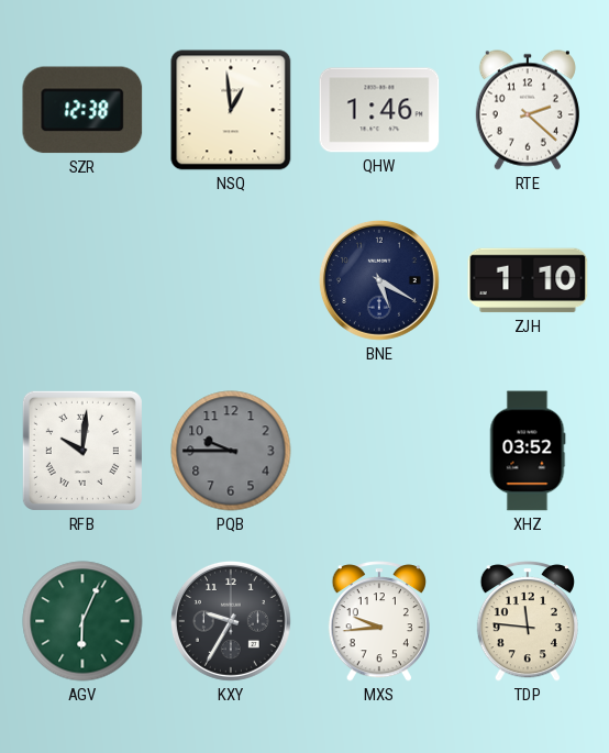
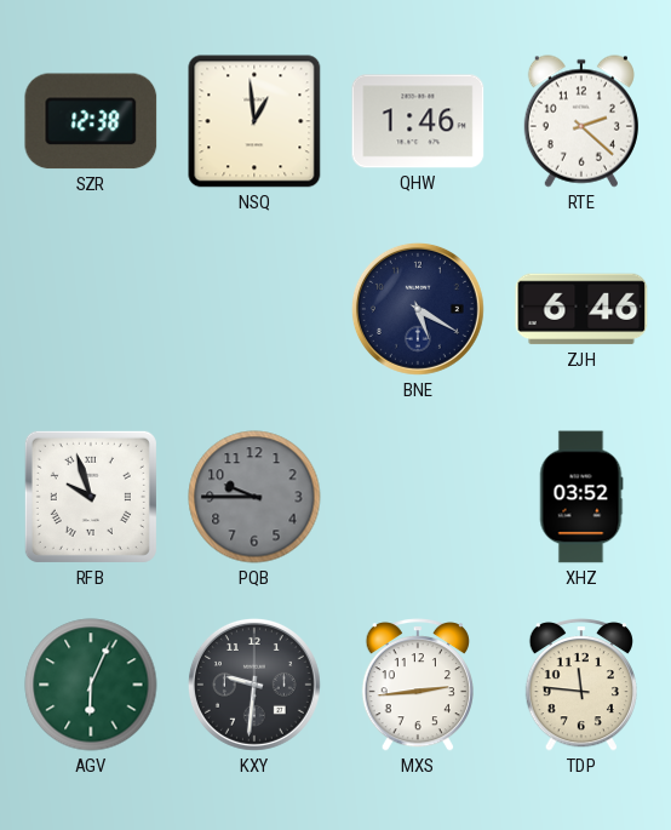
ZJH: 1:10 -> 6:46
RFB: 10:01 -> 9:57
KXY: 9:35 -> 9:31
MXS: 9:44 -> 2:44
